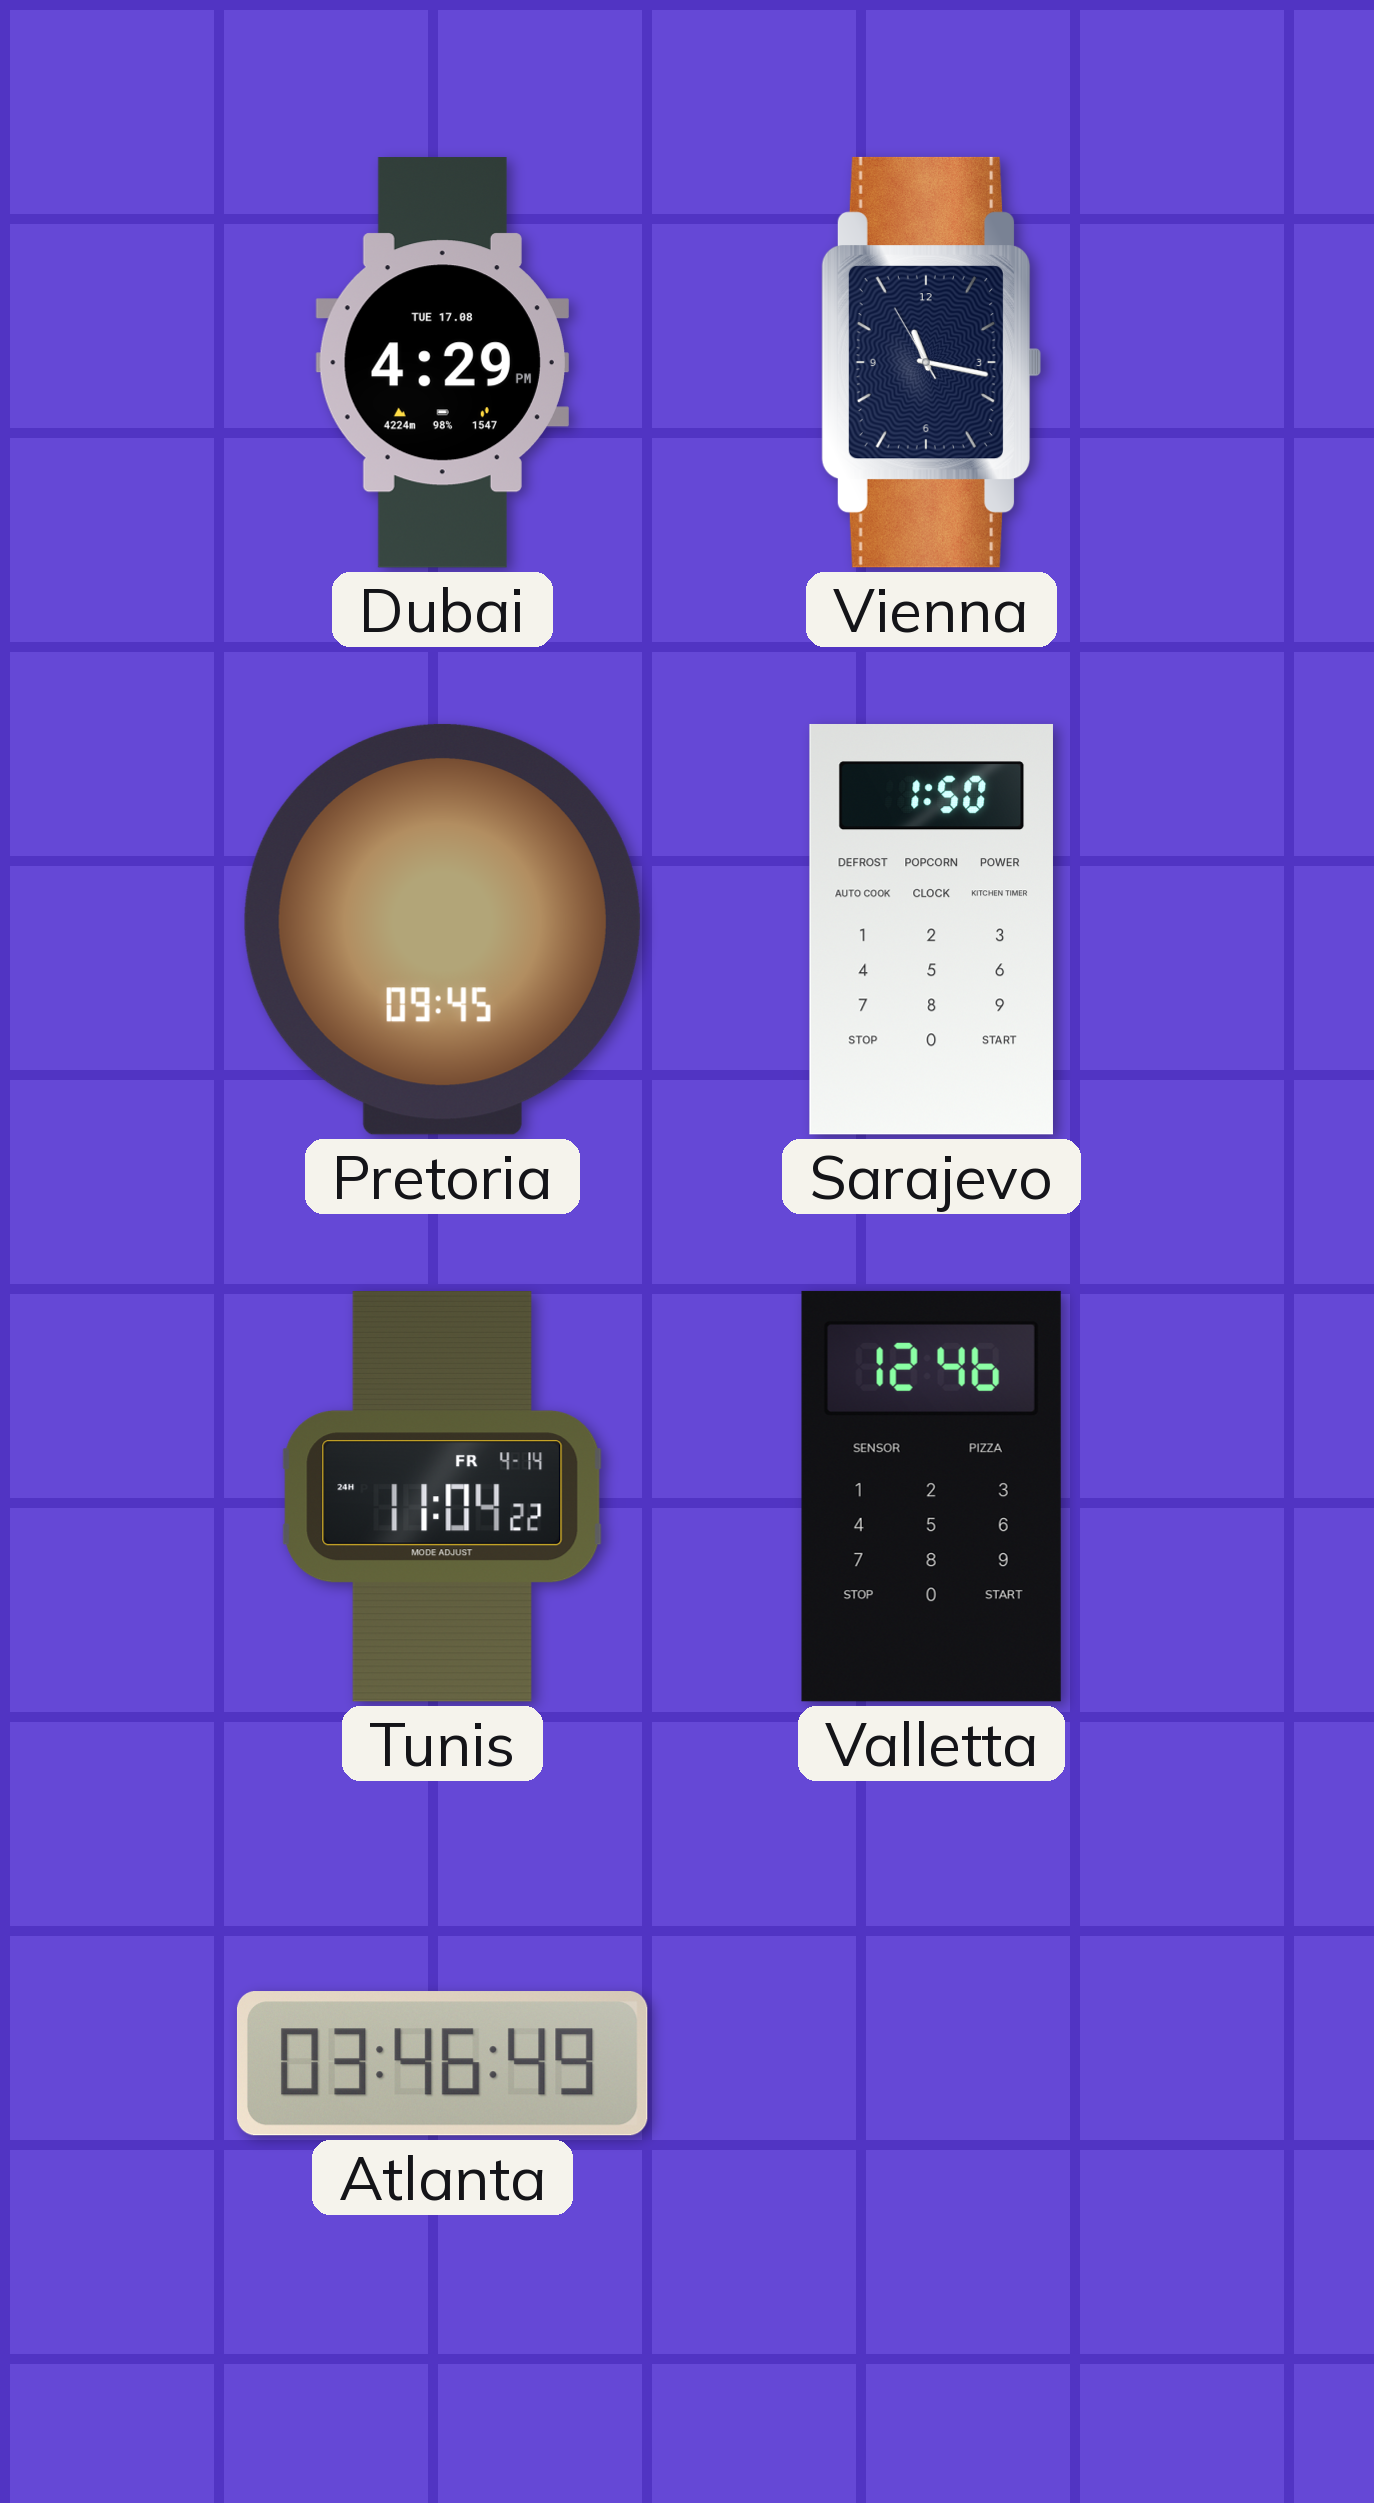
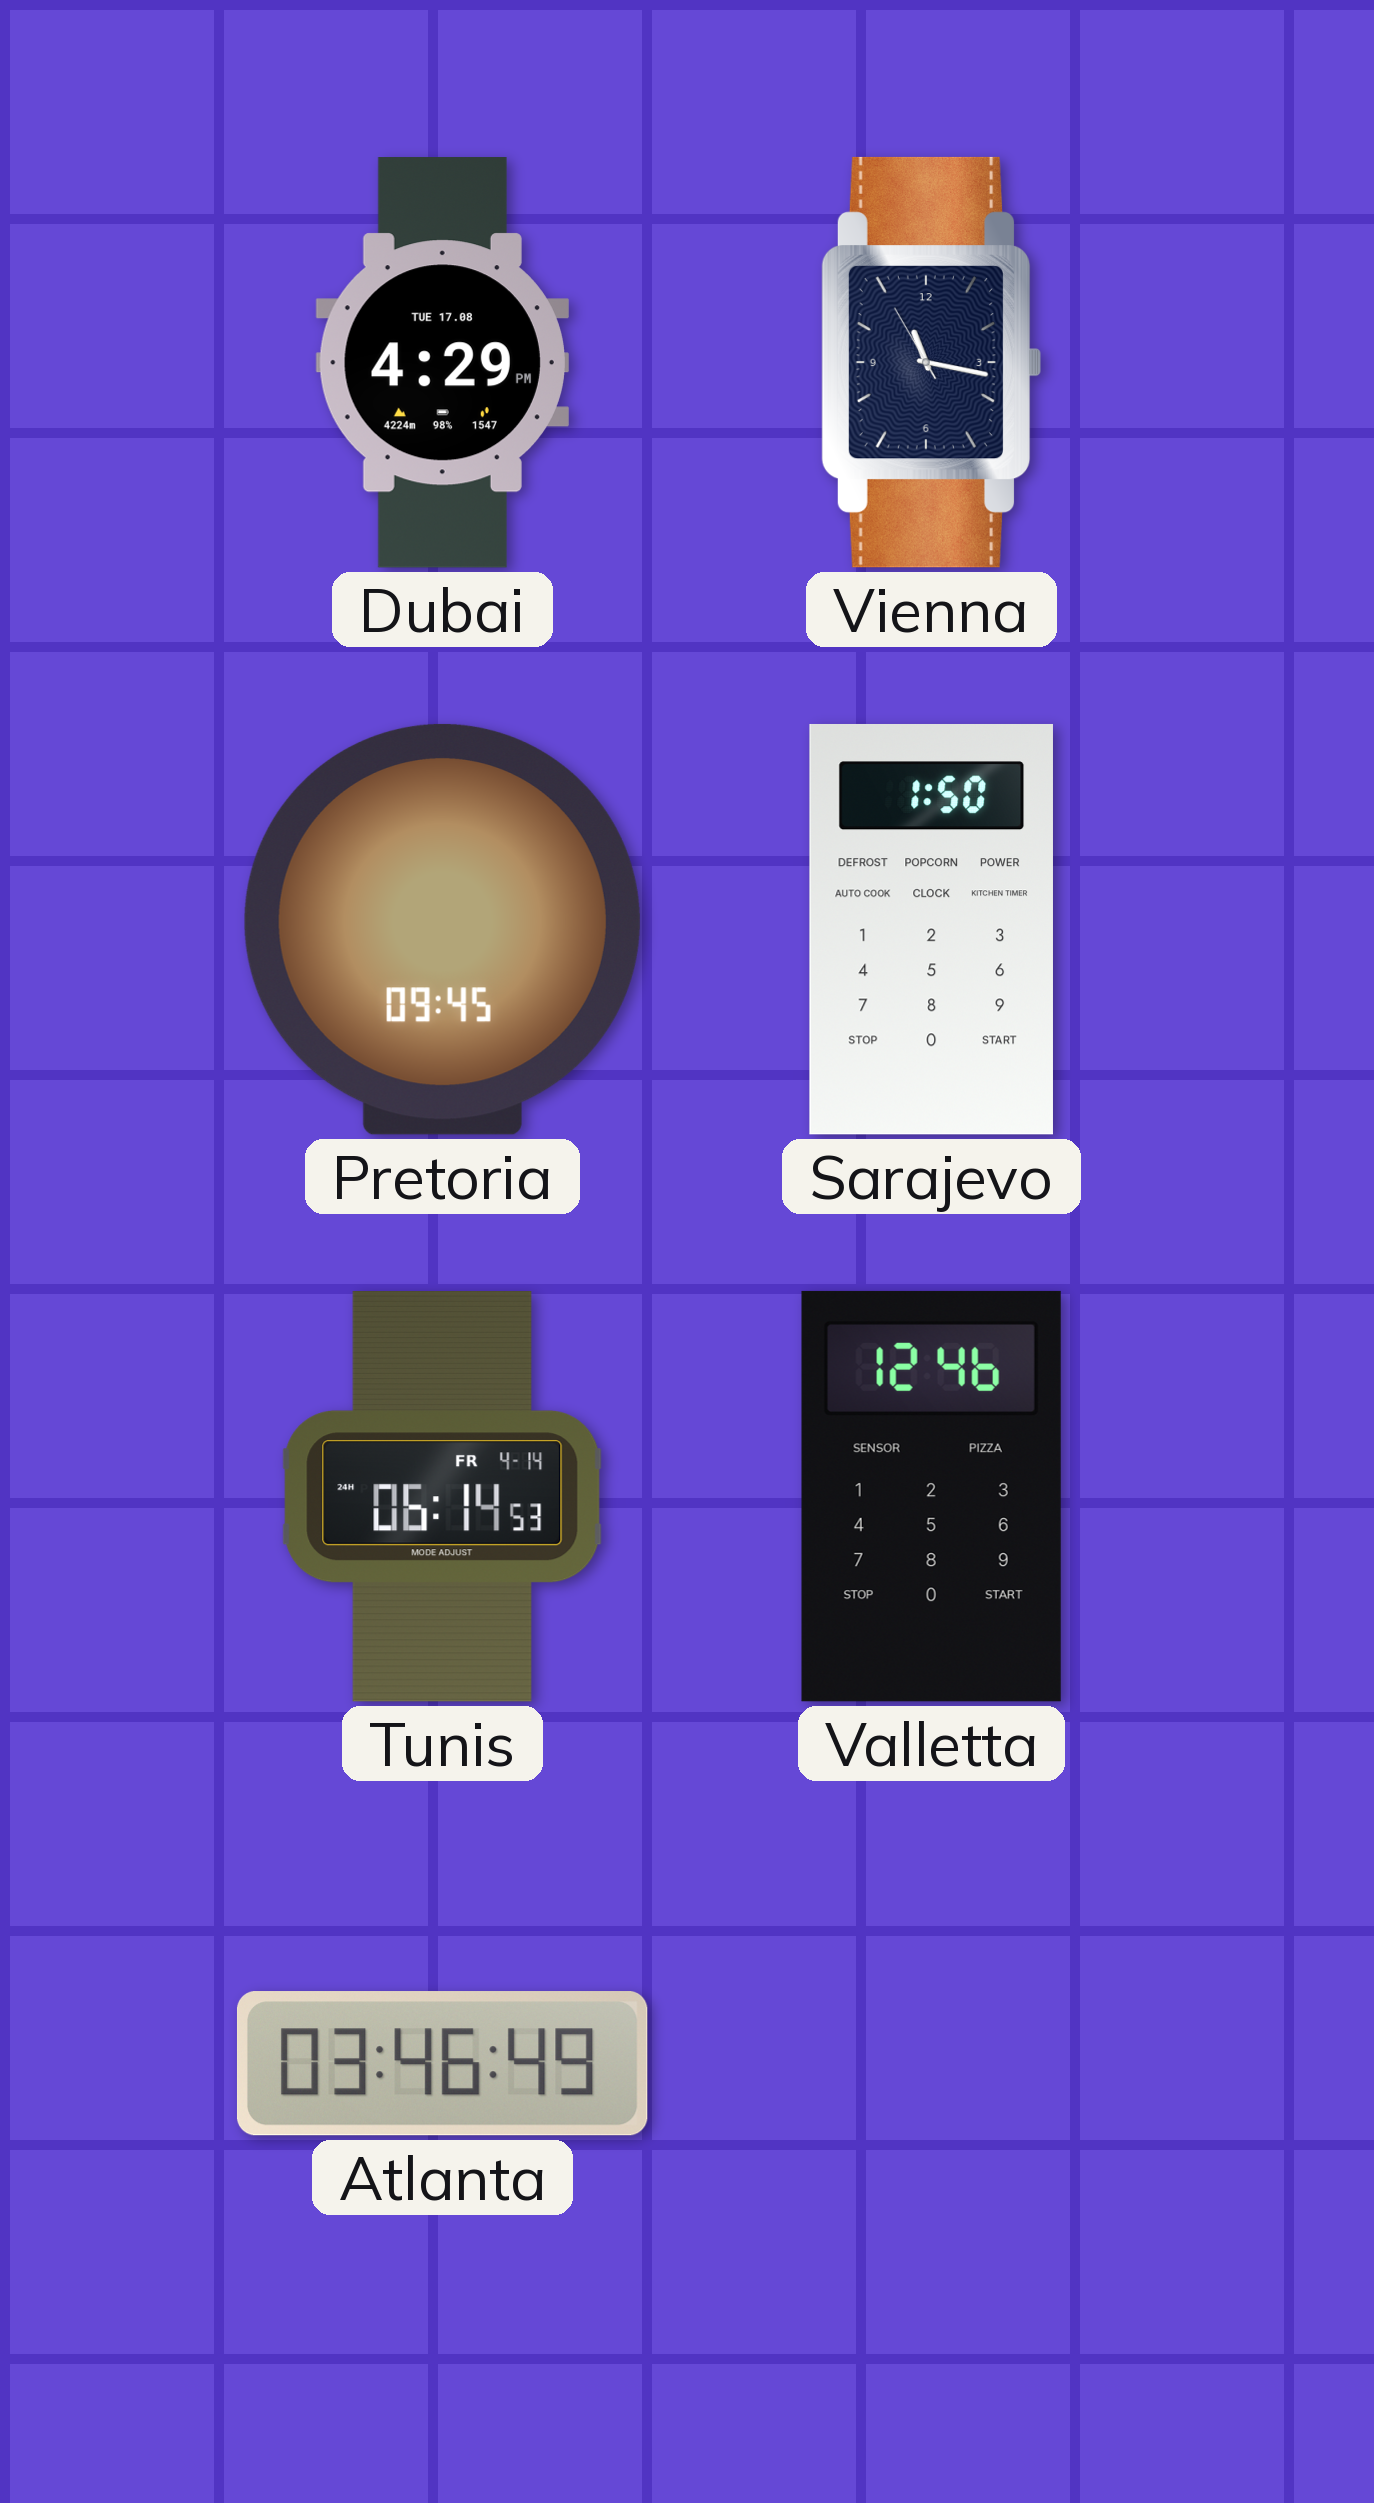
Tunis: 11:04 -> 06:14
